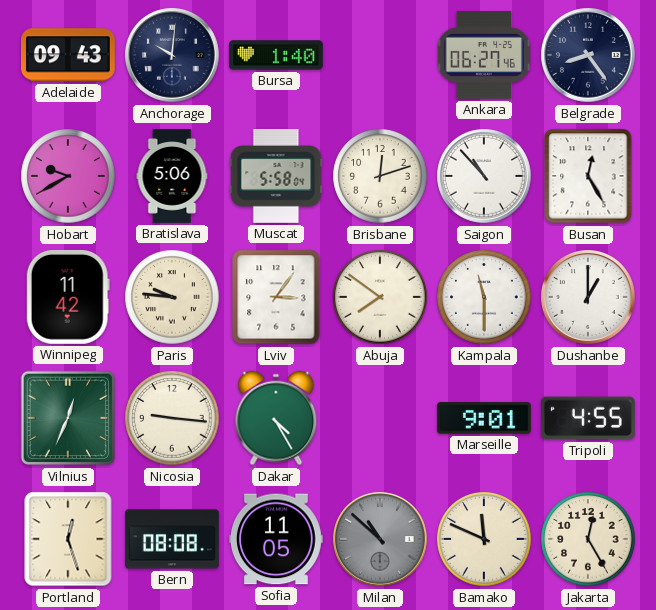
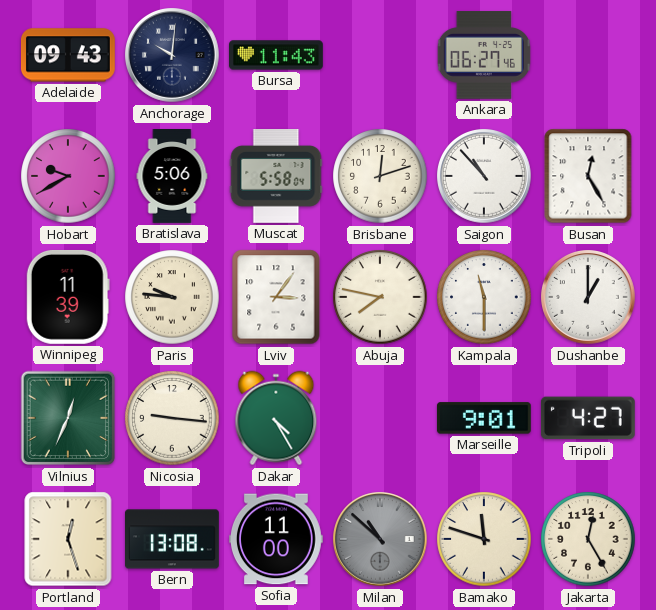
Bursa: 1:40 -> 11:43
Belgrade: 8:24 -> none
Winnipeg: 11:42 -> 11:39
Abuja: 7:51 -> 7:47
Tripoli: 4:55 -> 4:27
Bern: 08:08 -> 13:08
Sofia: 11:05 -> 11:00
Bamako: 11:49 -> 11:48
